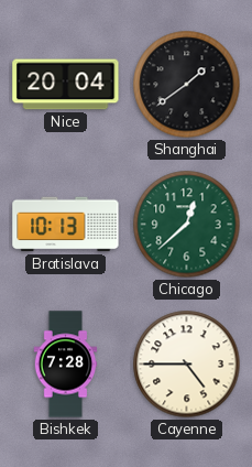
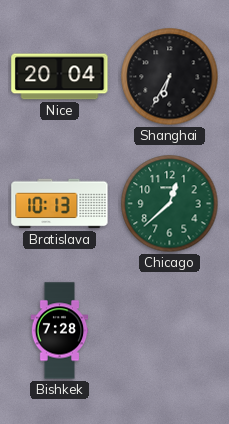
Shanghai: 1:39 -> 6:35
Cayenne: 4:45 -> none
